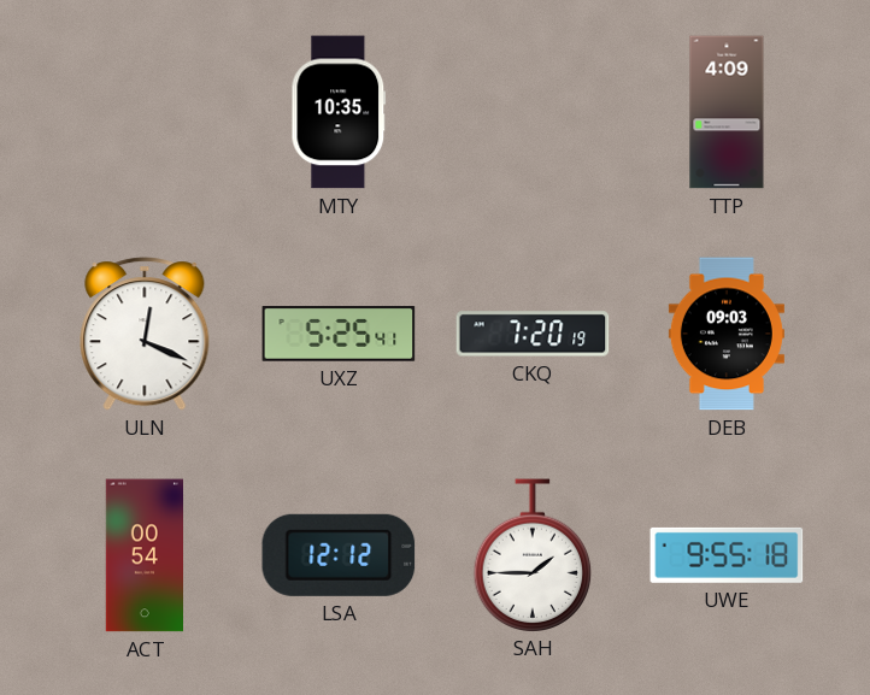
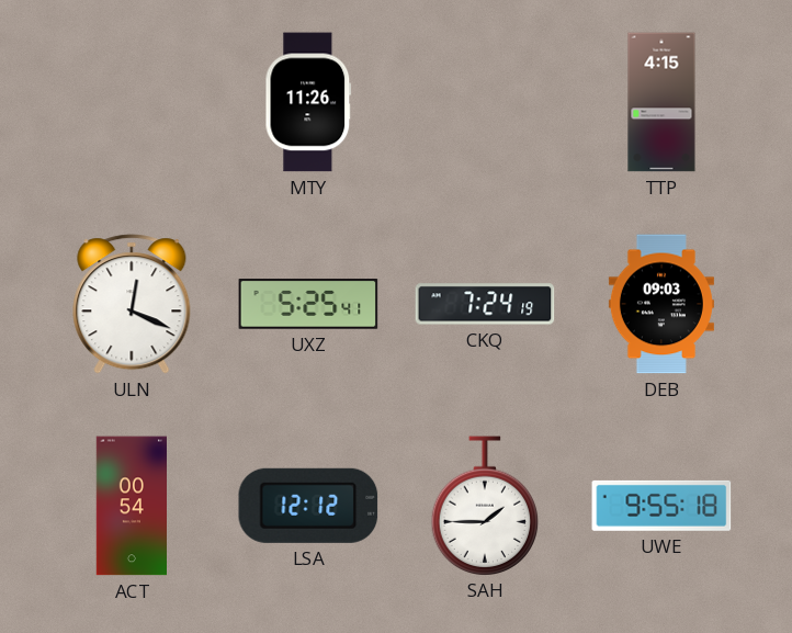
MTY: 10:35 -> 11:26
TTP: 4:09 -> 4:15
CKQ: 7:20 -> 7:24
